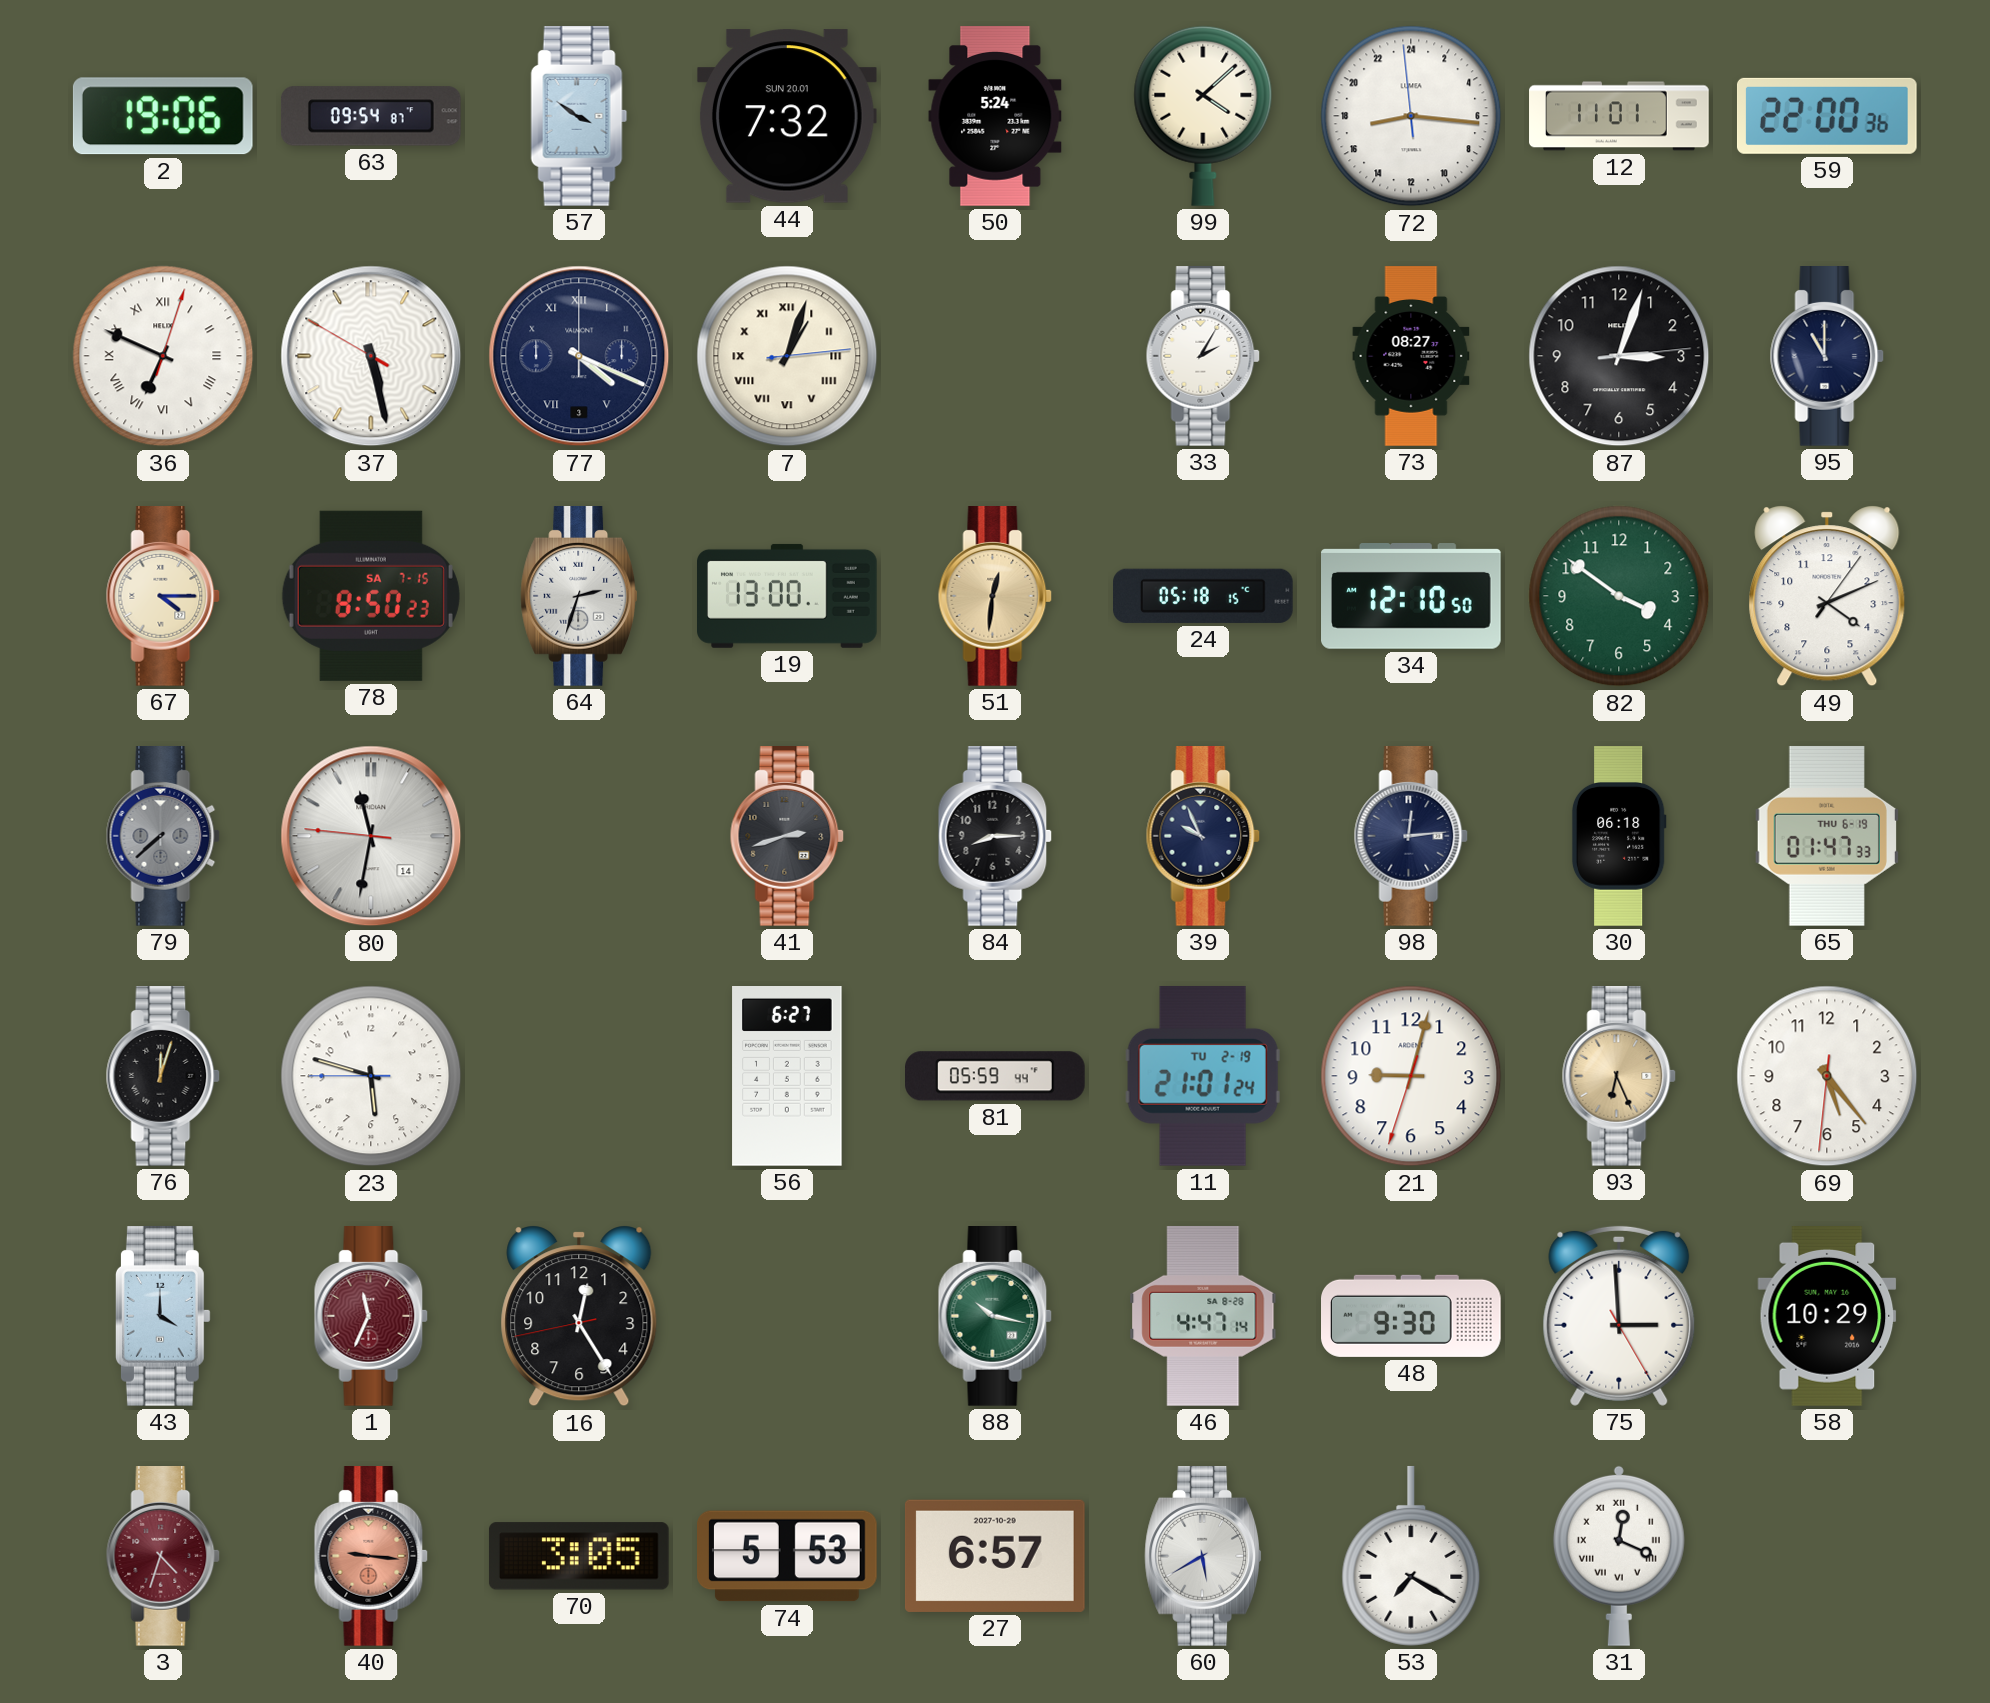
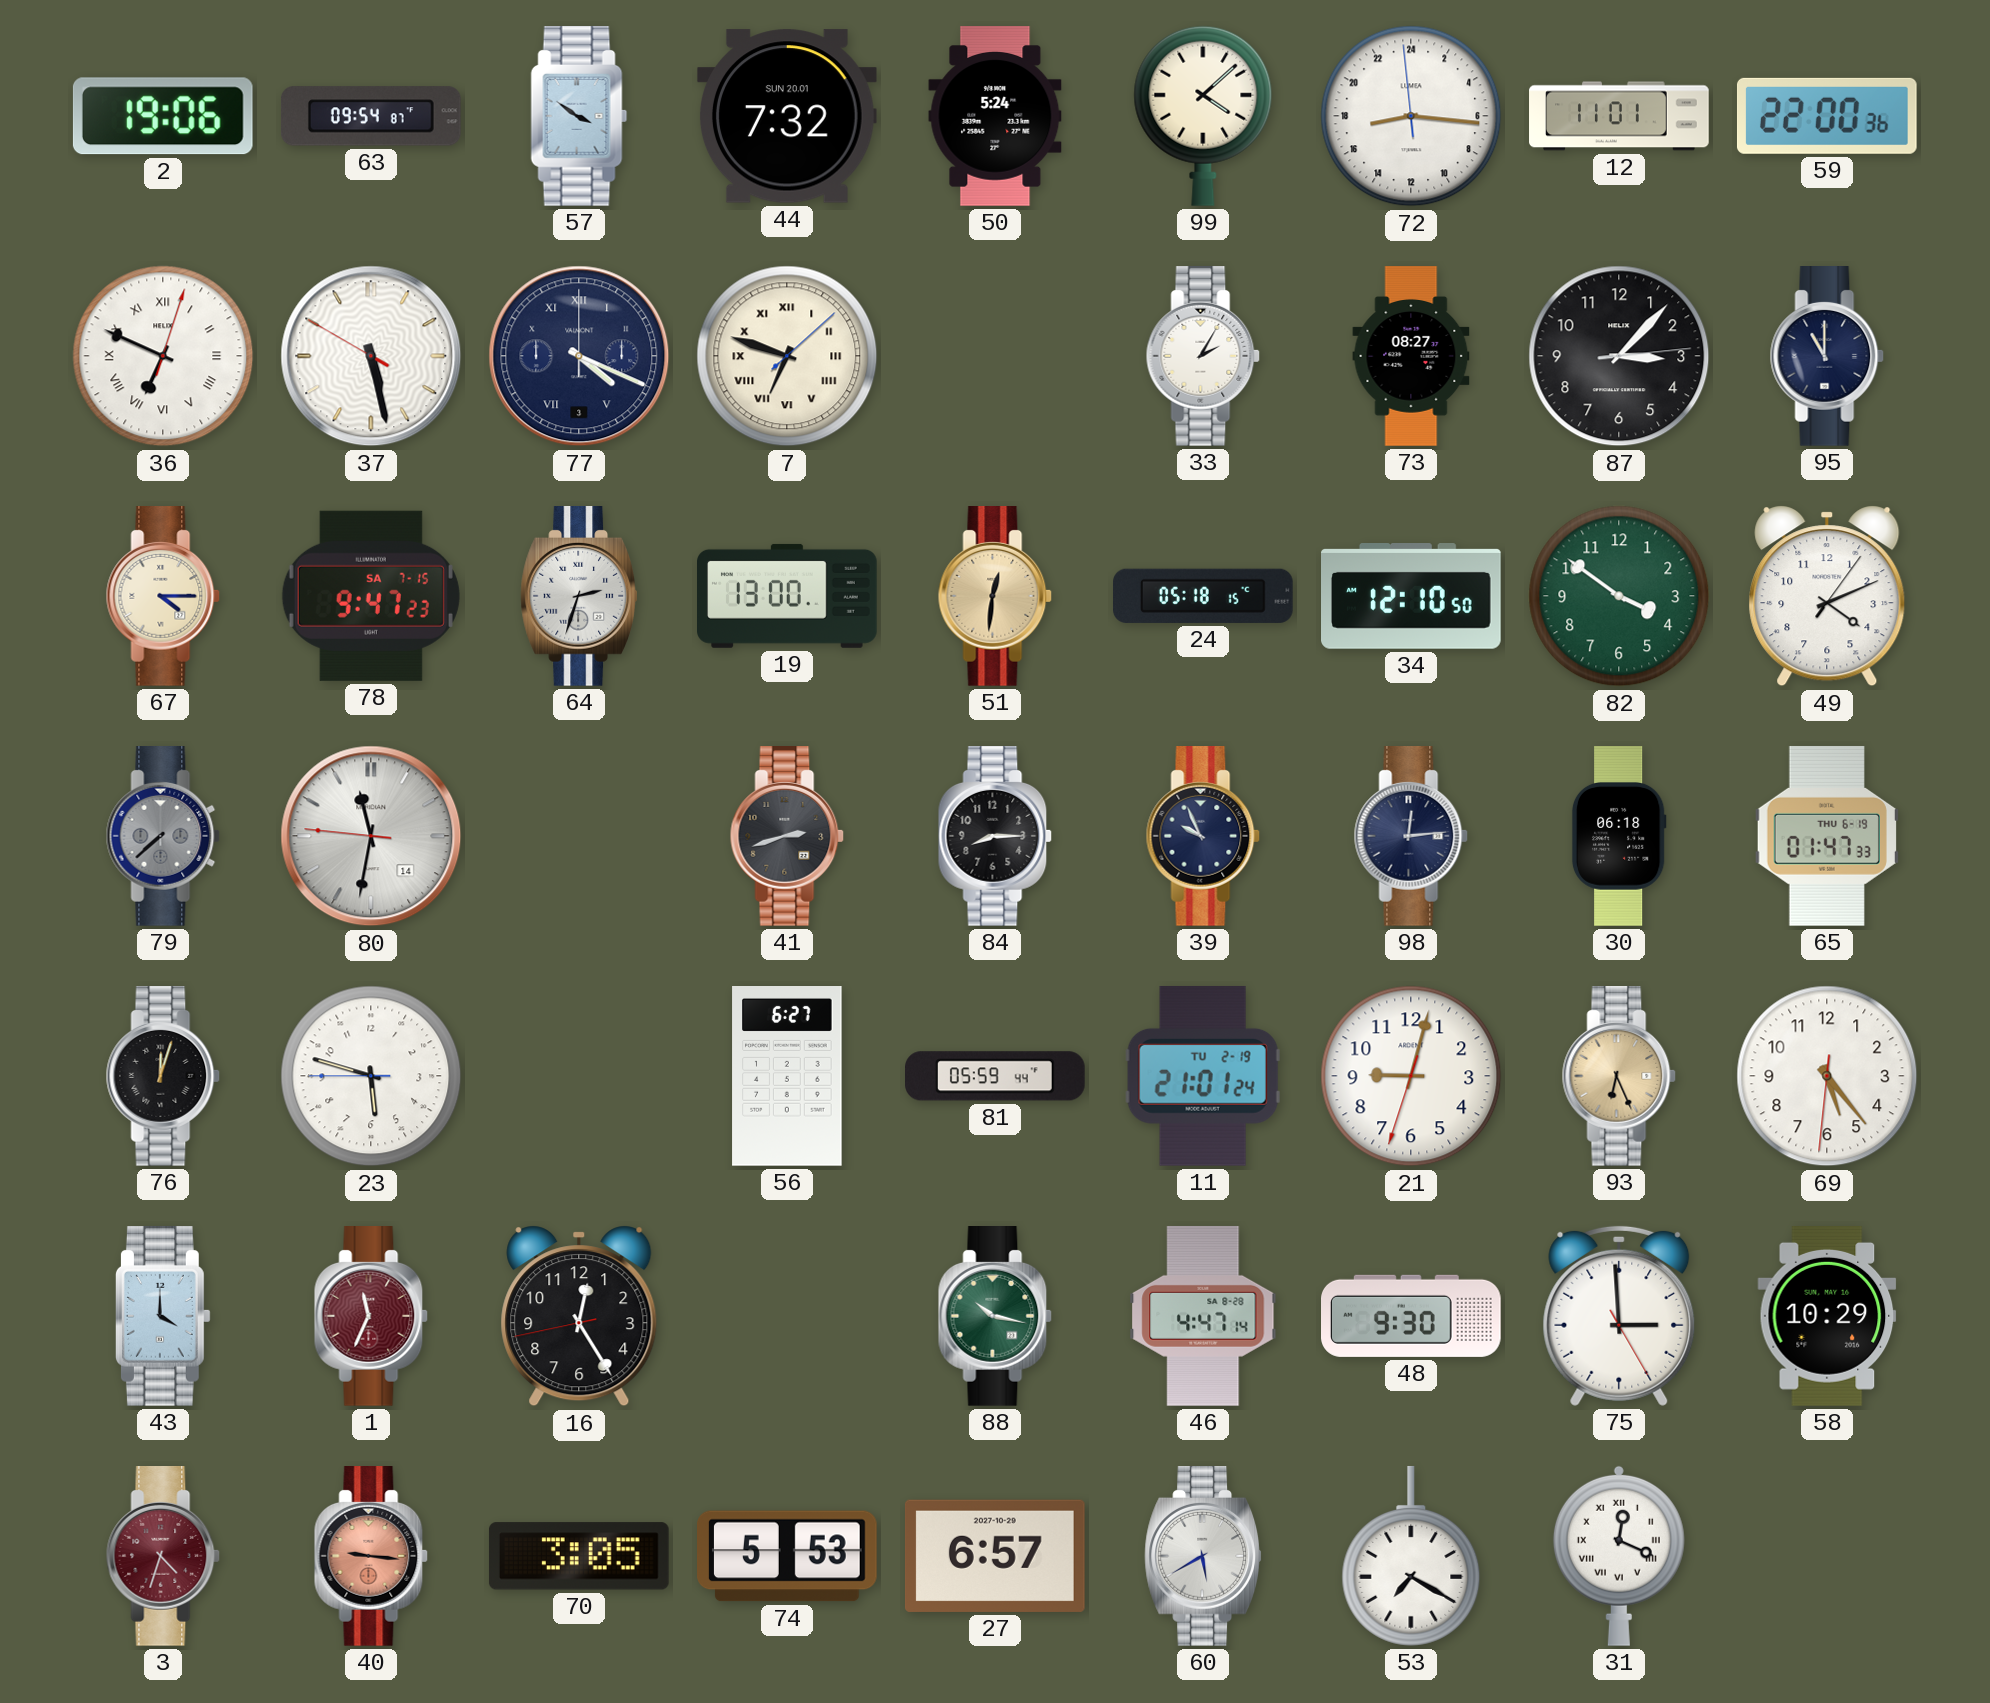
7: 1:03 -> 6:48
87: 3:03 -> 3:07
78: 8:50 -> 9:47
